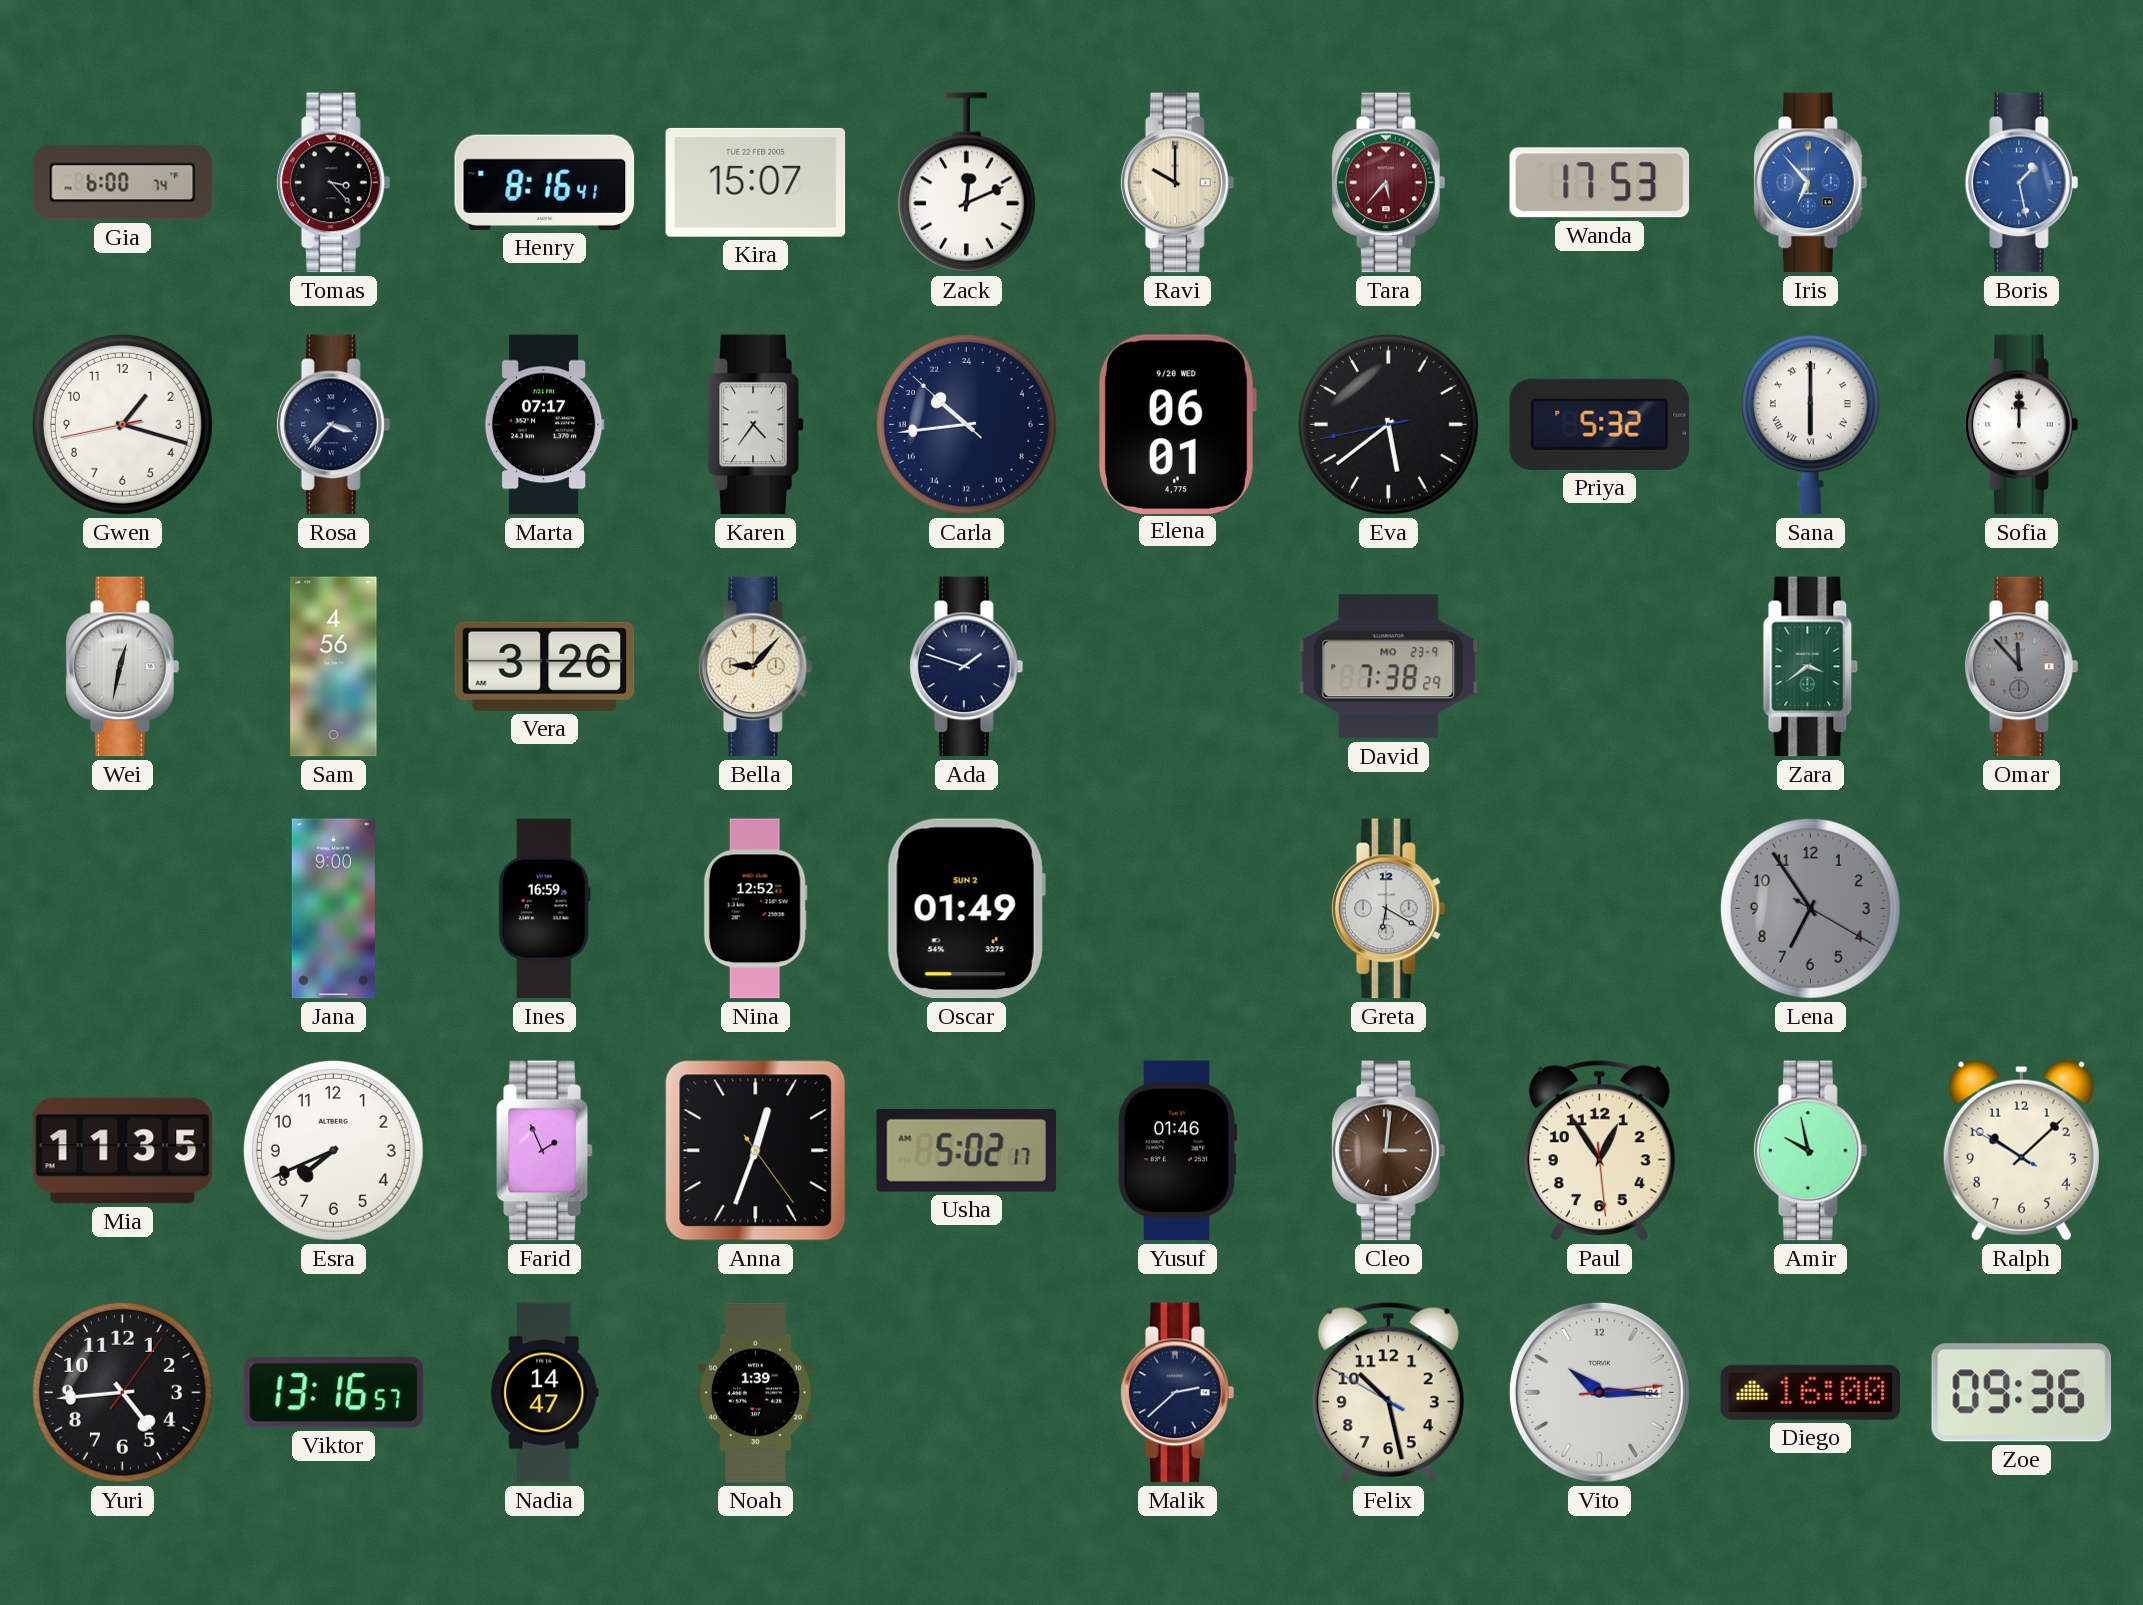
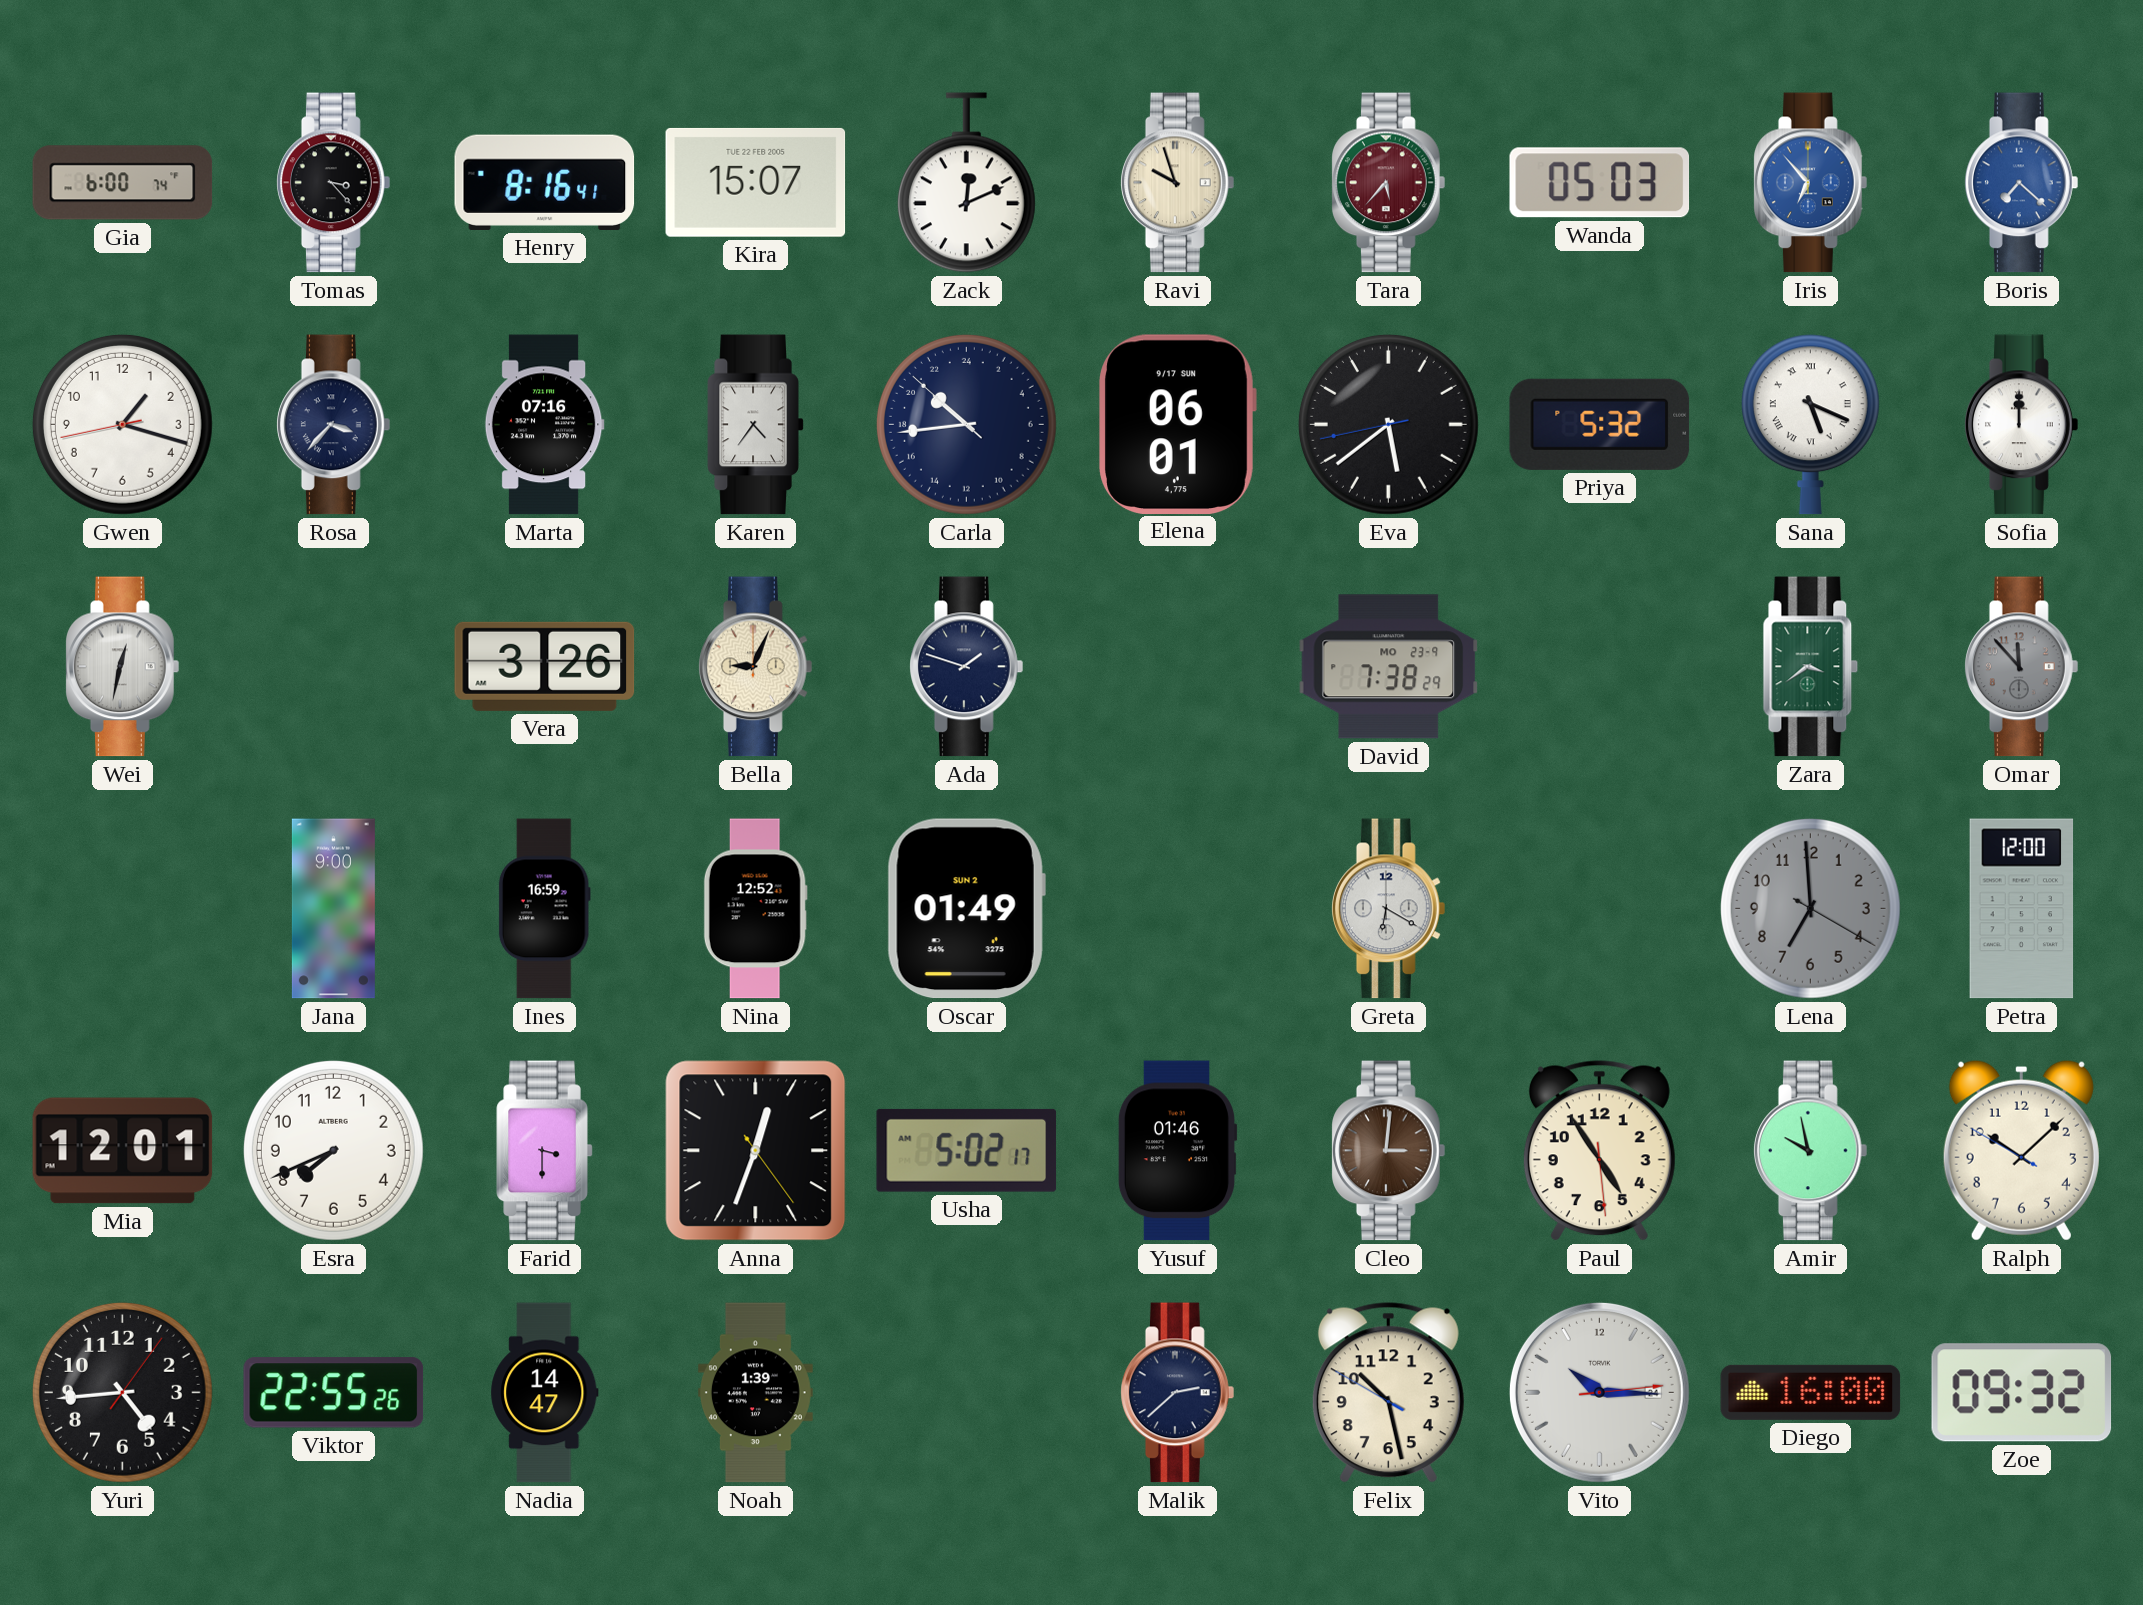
Ravi: 10:00 -> 9:57
Wanda: 17:53 -> 05:03
Boris: 1:28 -> 7:22
Marta: 07:17 -> 07:16
Elena date: 9/20 WED -> 9/17 SUN
Sana: 6:00 -> 5:19
Sam: 4:56 -> none
Bella: 9:07 -> 9:04
Lena: 6:54 -> 6:59
Petra: none -> 12:00
Mia: 11:35 -> 12:01
Farid: 1:56 -> 3:30
Paul: 12:54 -> 4:54
Viktor: 13:16 -> 22:55
Zoe: 09:36 -> 09:32
